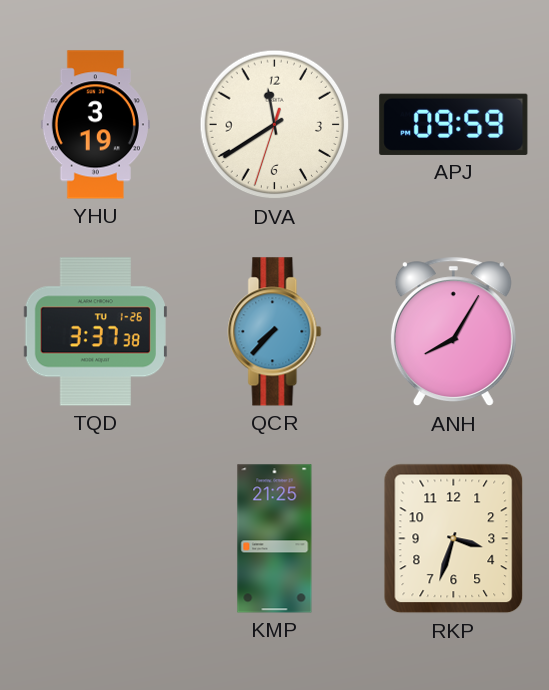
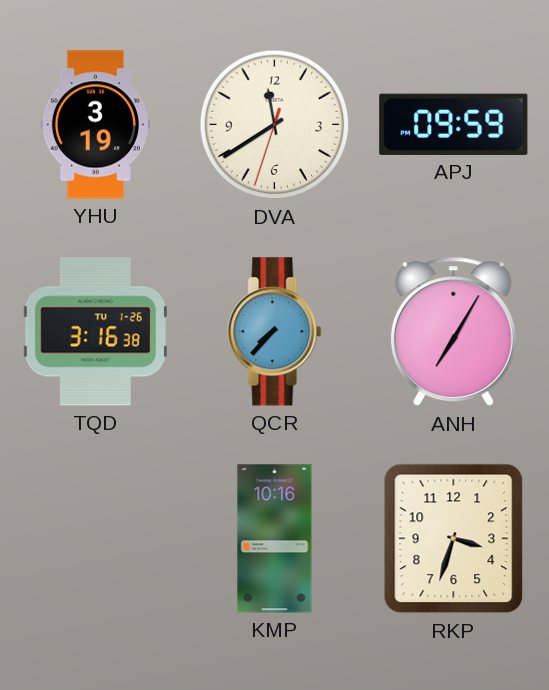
TQD: 3:37 -> 3:16
ANH: 8:05 -> 7:05
KMP: 21:25 -> 10:16
